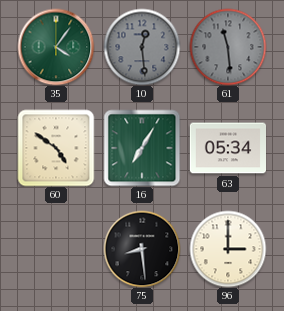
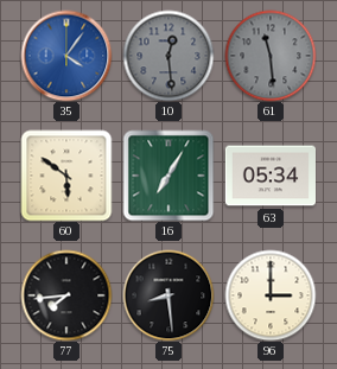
35 dial: green -> blue
60: 4:51 -> 5:51
77: none -> 7:44
